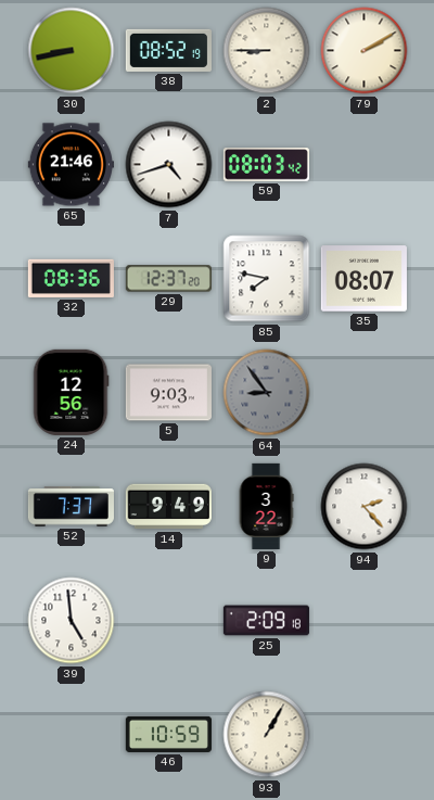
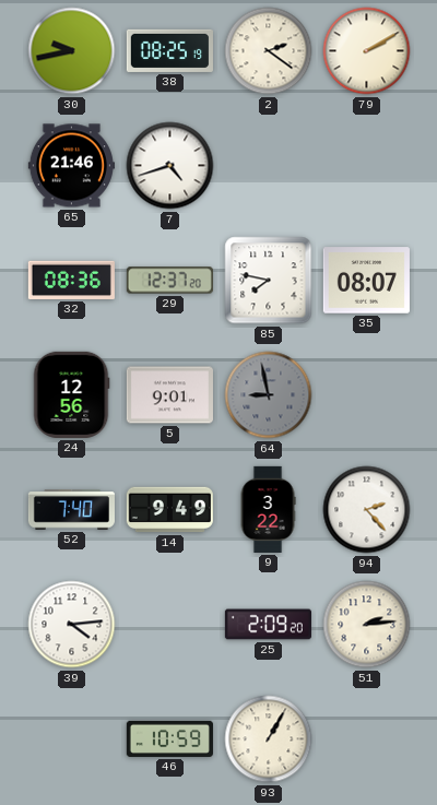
30: 8:43 -> 9:43
38: 08:52 -> 08:25
2: 8:45 -> 2:21
59: 08:03 -> none
5: 9:03 -> 9:01
64: 8:54 -> 8:58
52: 7:37 -> 7:40
39: 4:59 -> 4:14
25: 2:09:18 -> 2:09:20
51: none -> 2:14
